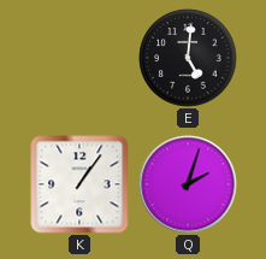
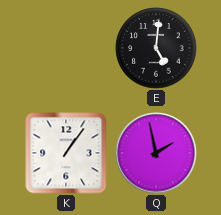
Q: 2:03 -> 1:58
